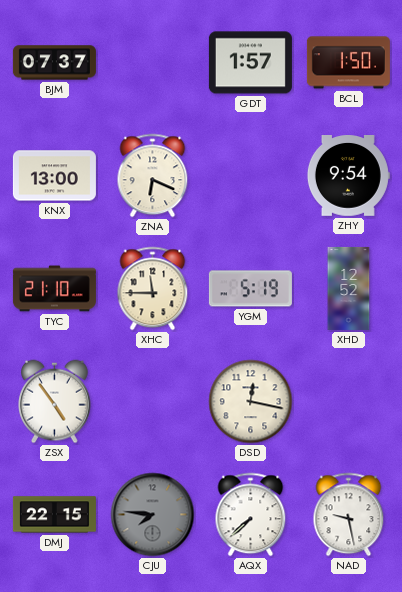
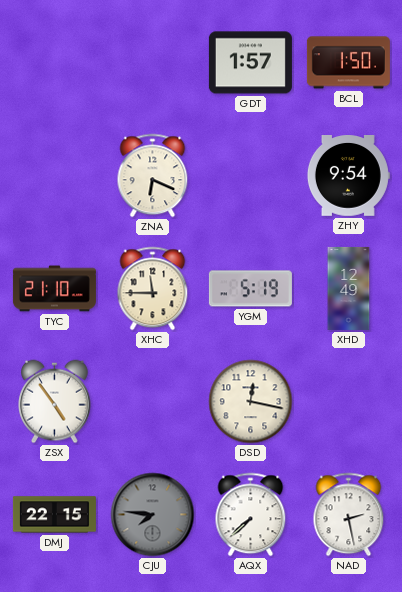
BJM: 07:37 -> none
KNX: 13:00 -> none
XHD: 12:52 -> 12:49
NAD: 9:28 -> 2:28
